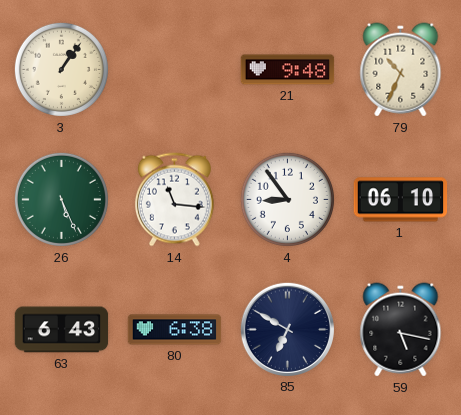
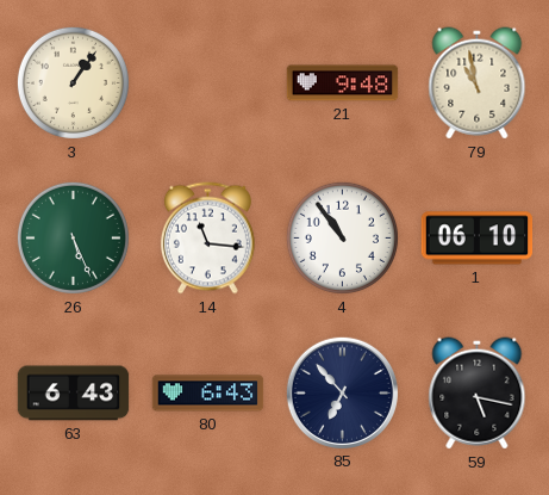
79: 10:34 -> 10:58
4: 8:54 -> 10:54
80: 6:38 -> 6:43
85: 6:50 -> 6:53
